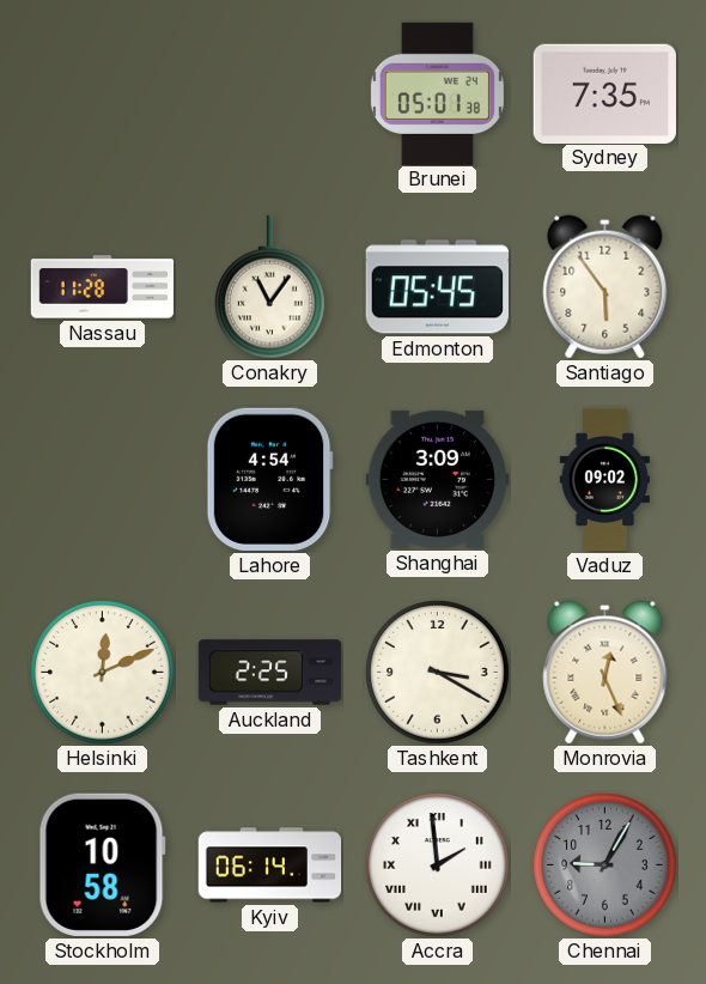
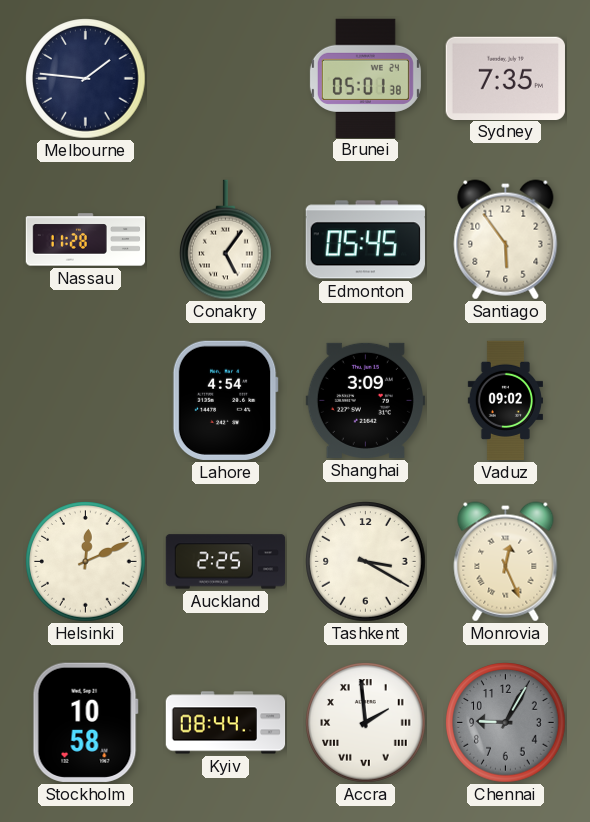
Melbourne: none -> 1:46
Conakry: 11:06 -> 5:06
Kyiv: 06:14 -> 08:44
